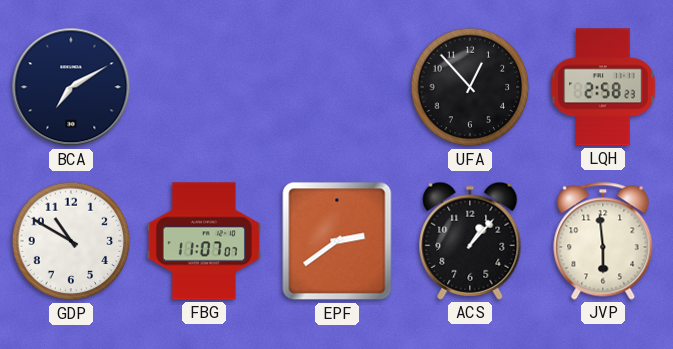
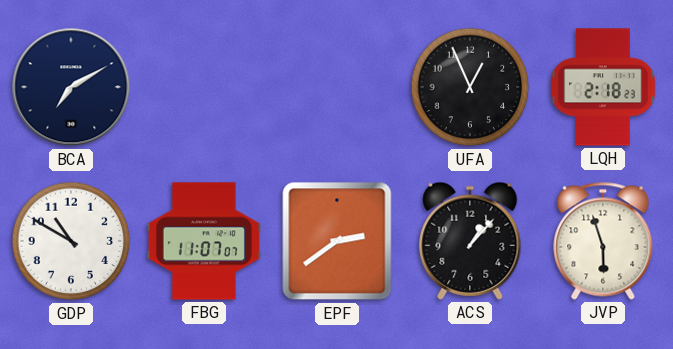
UFA: 12:53 -> 12:56
LQH: 2:58 -> 2:18
JVP: 5:59 -> 5:57
